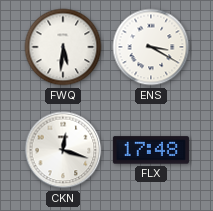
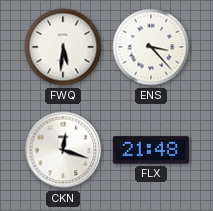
ENS: 3:20 -> 3:23
FLX: 17:48 -> 21:48
